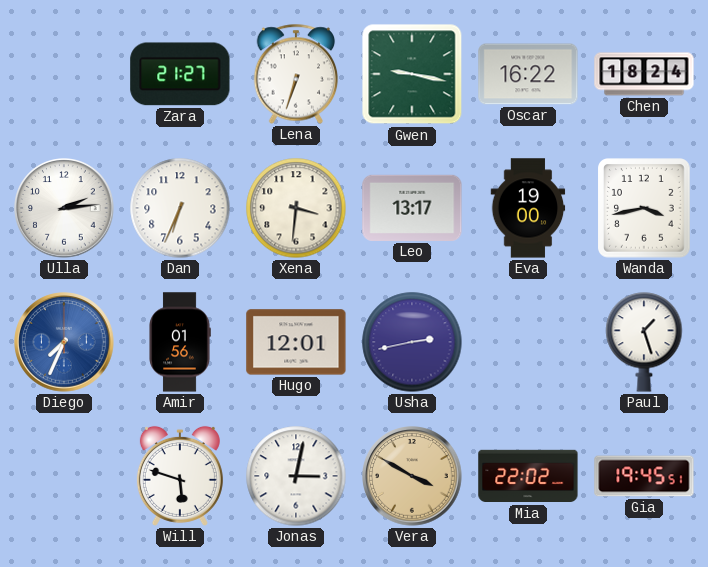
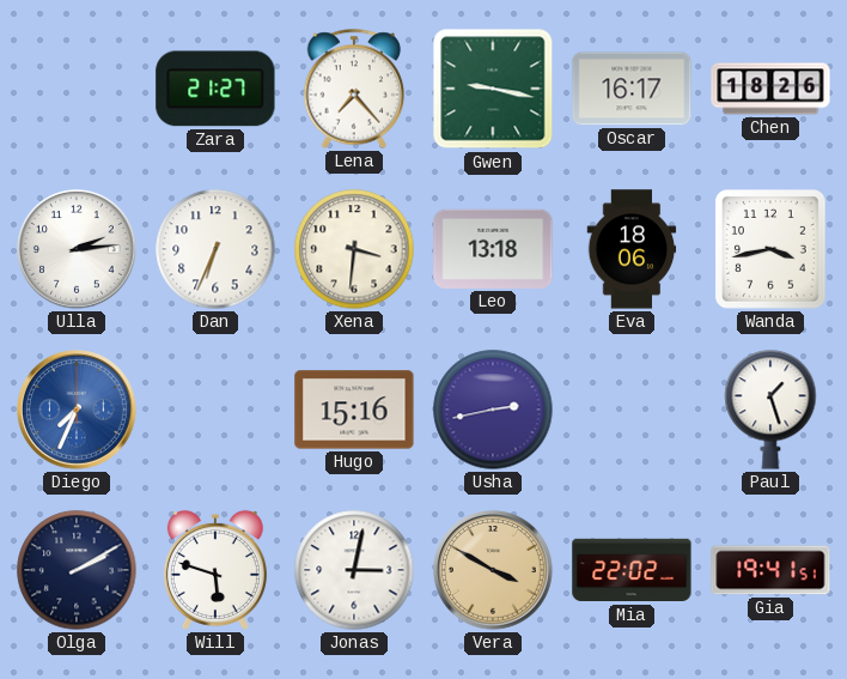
Lena: 6:33 -> 7:23
Oscar: 16:22 -> 16:17
Chen: 18:24 -> 18:26
Leo: 13:17 -> 13:18
Eva: 19:00 -> 18:06
Amir: 01:56 -> none
Hugo: 12:01 -> 15:16
Olga: none -> 2:10
Gia: 19:45 -> 19:41
